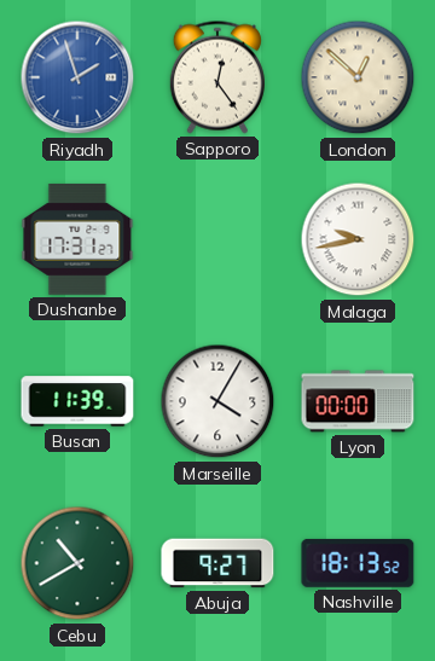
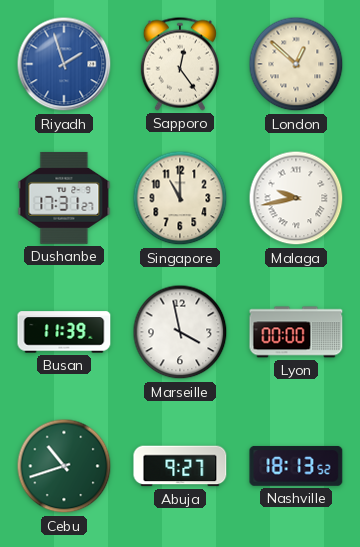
Singapore: none -> 11:00
Marseille: 4:05 -> 3:58
Cebu: 10:40 -> 10:42
